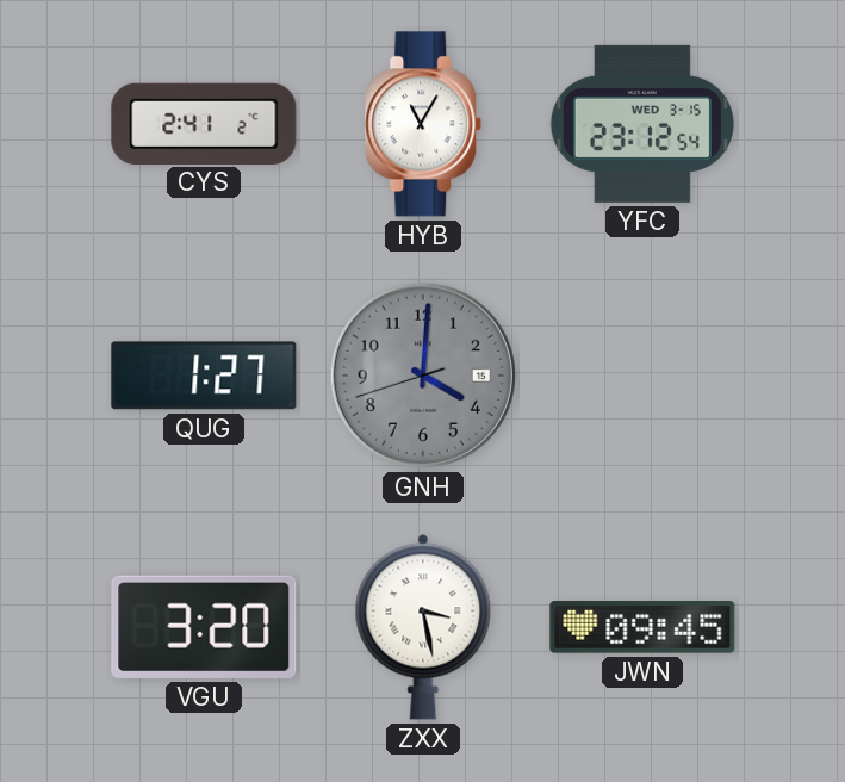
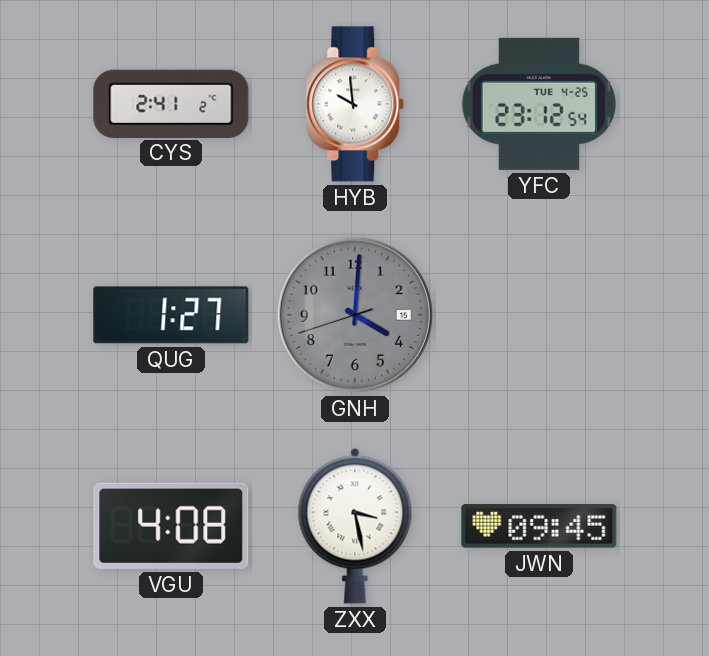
HYB: 11:05 -> 9:59
YFC date: WED 3-15 -> TUE 4-25
VGU: 3:20 -> 4:08
